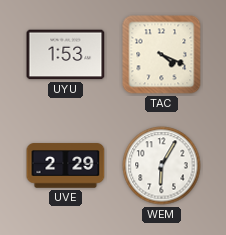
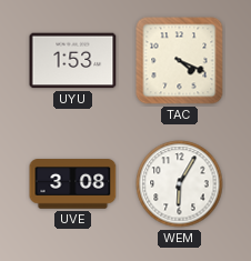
UVE: 2:29 -> 3:08
